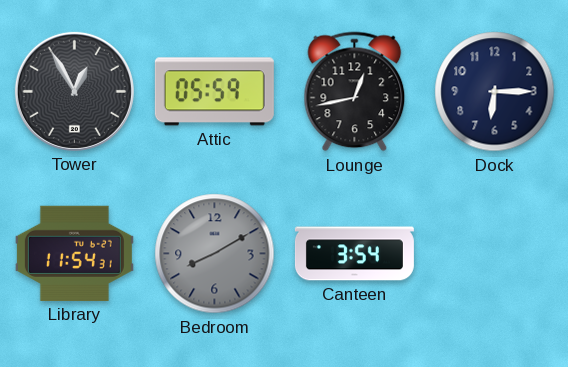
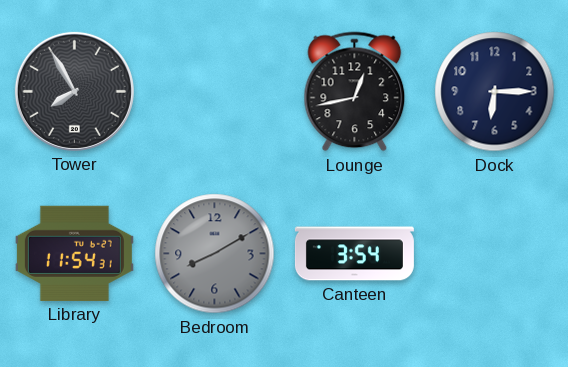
Tower: 12:55 -> 7:55
Attic: 05:59 -> none
